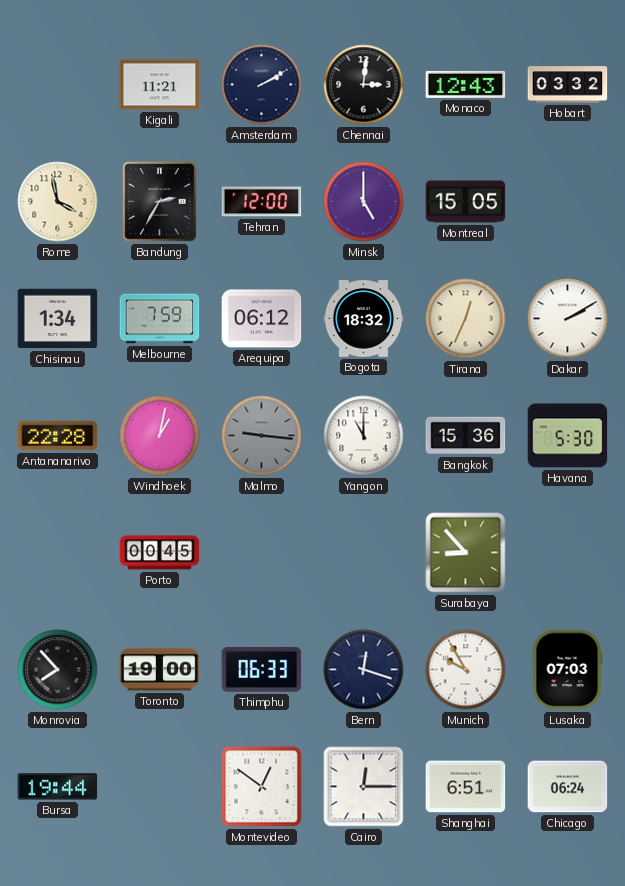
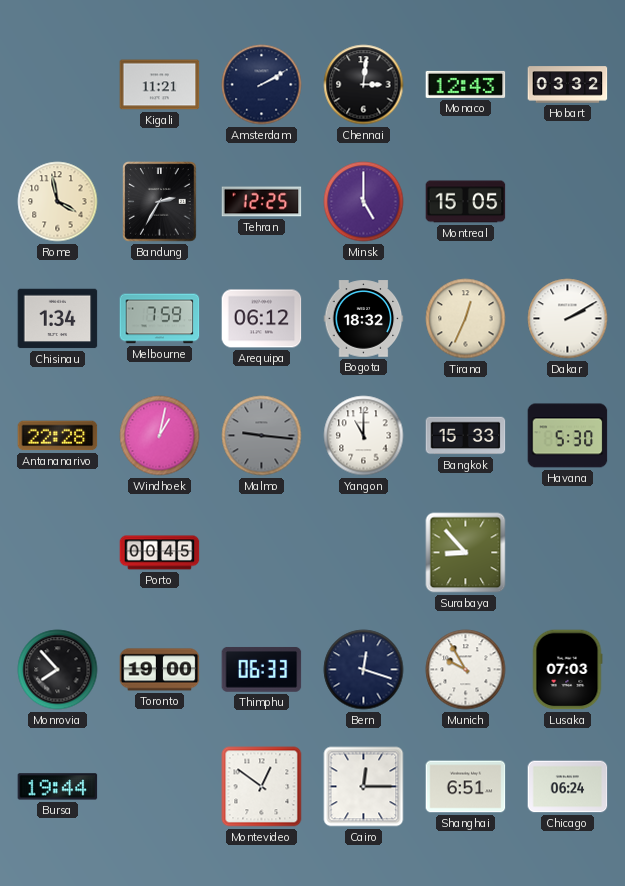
Tehran: 12:00 -> 12:25
Bangkok: 15:36 -> 15:33
